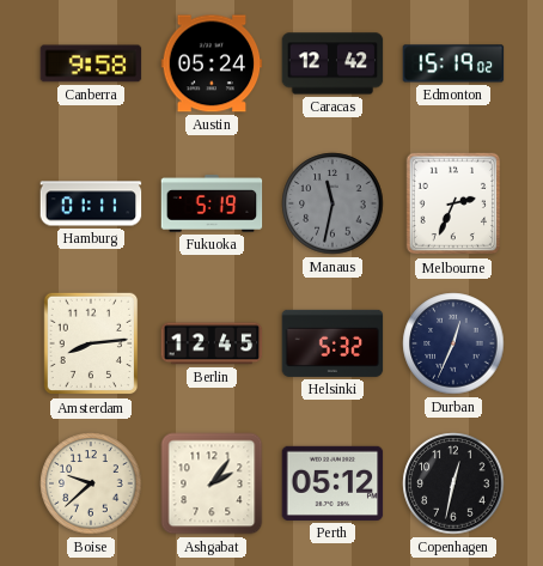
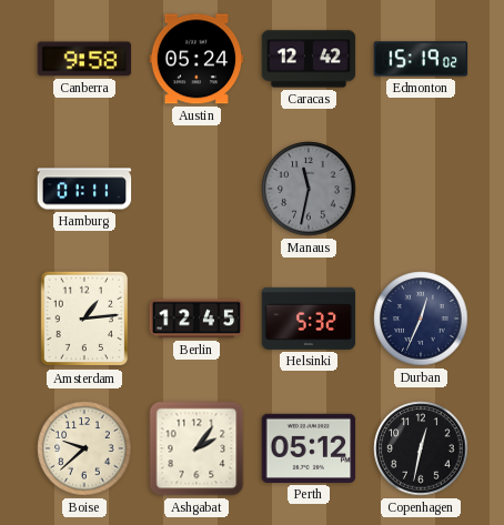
Fukuoka: 5:19 -> none
Melbourne: 2:34 -> none
Amsterdam: 8:14 -> 1:14
